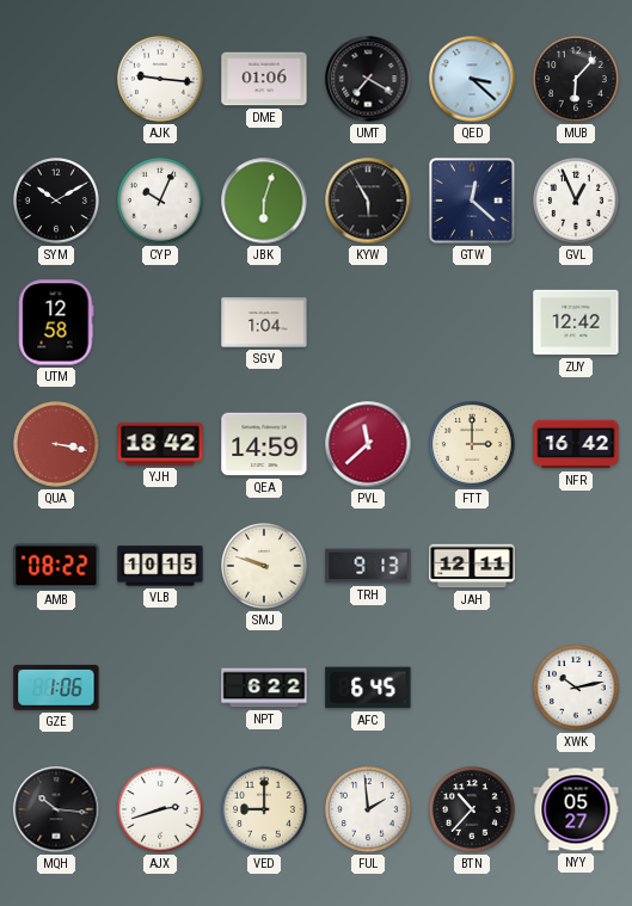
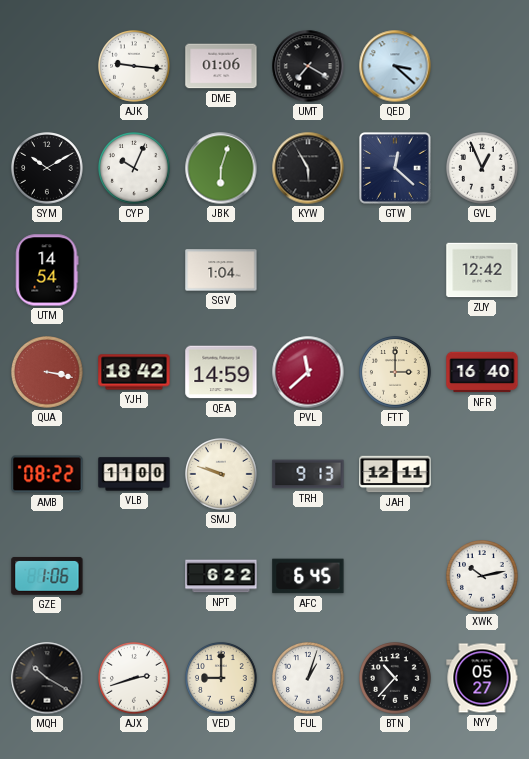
MUB: 6:07 -> none
UTM: 12:58 -> 14:54
NFR: 16:42 -> 16:40
VLB: 10:15 -> 11:00
MQH: 10:16 -> 10:20
FUL: 1:59 -> 1:03
